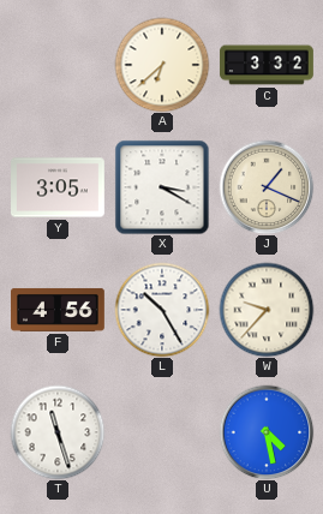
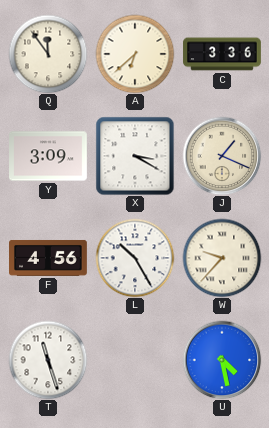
Q: none -> 11:54
C: 3:32 -> 3:36
Y: 3:05 -> 3:09
